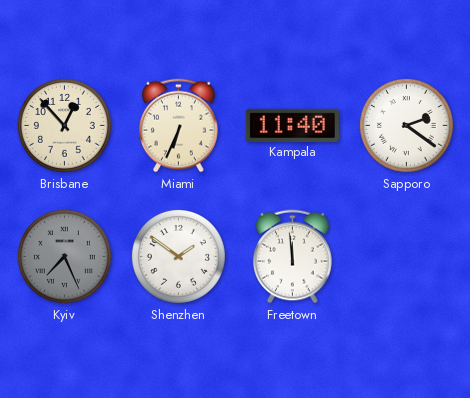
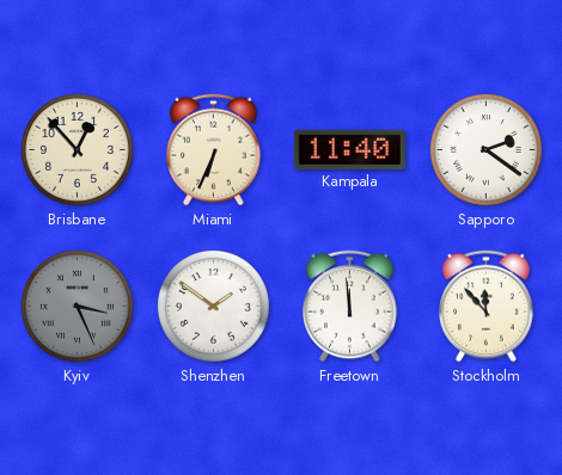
Kyiv: 7:26 -> 3:26
Stockholm: none -> 11:53
